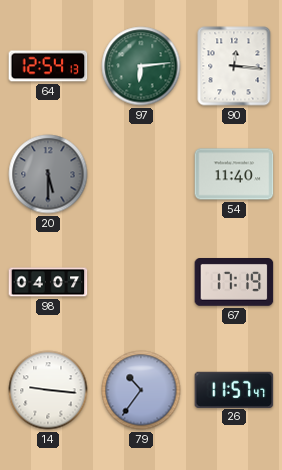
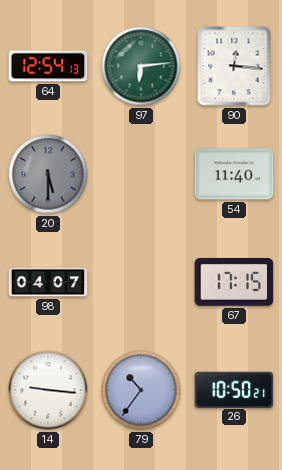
67: 17:19 -> 17:15
26: 11:57 -> 10:50
